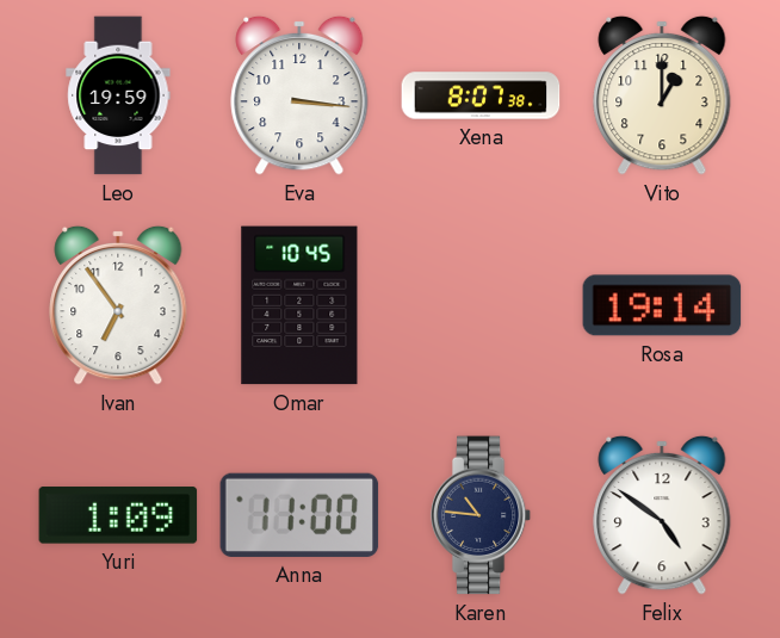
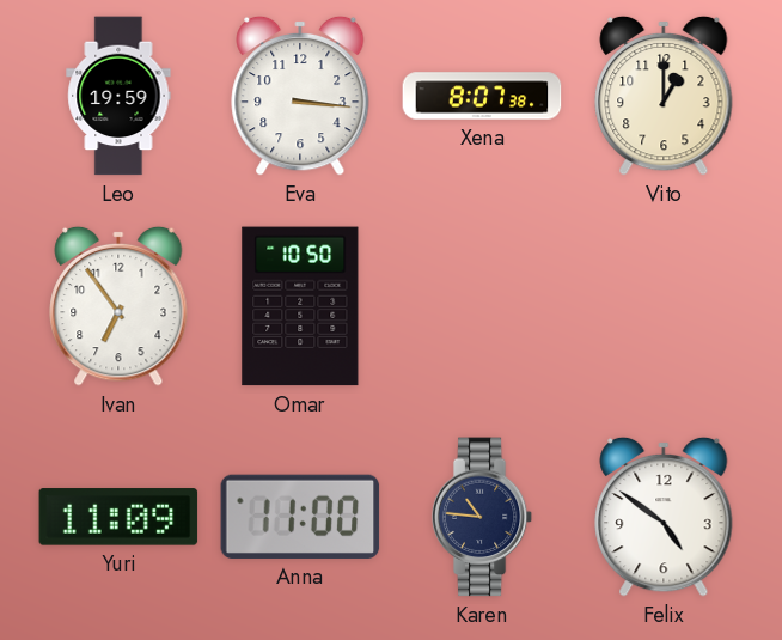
Omar: 10:45 -> 10:50
Rosa: 19:14 -> none
Yuri: 1:09 -> 11:09
